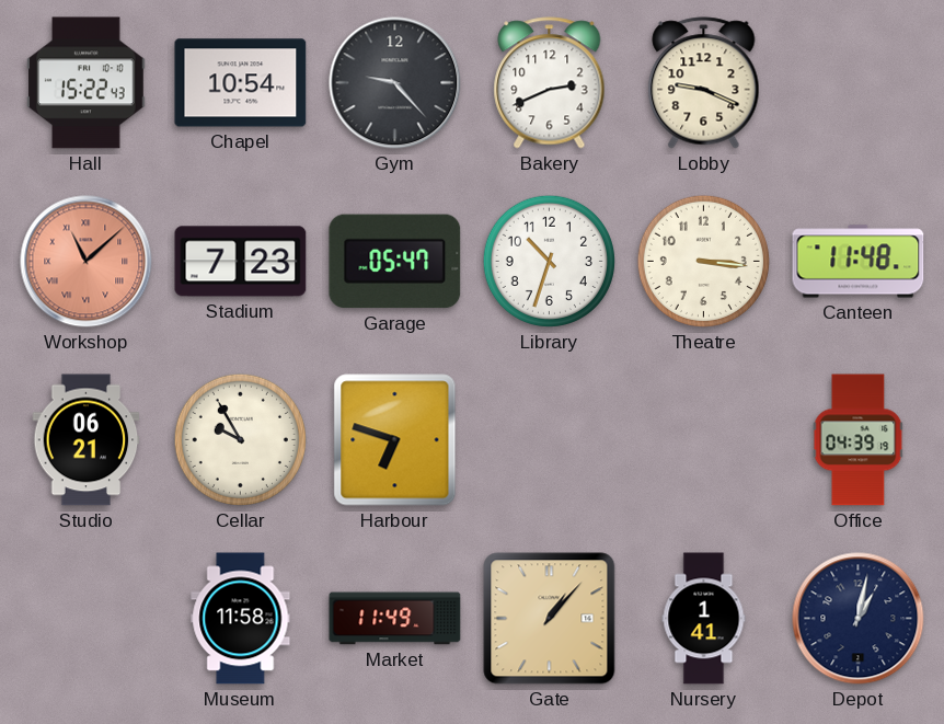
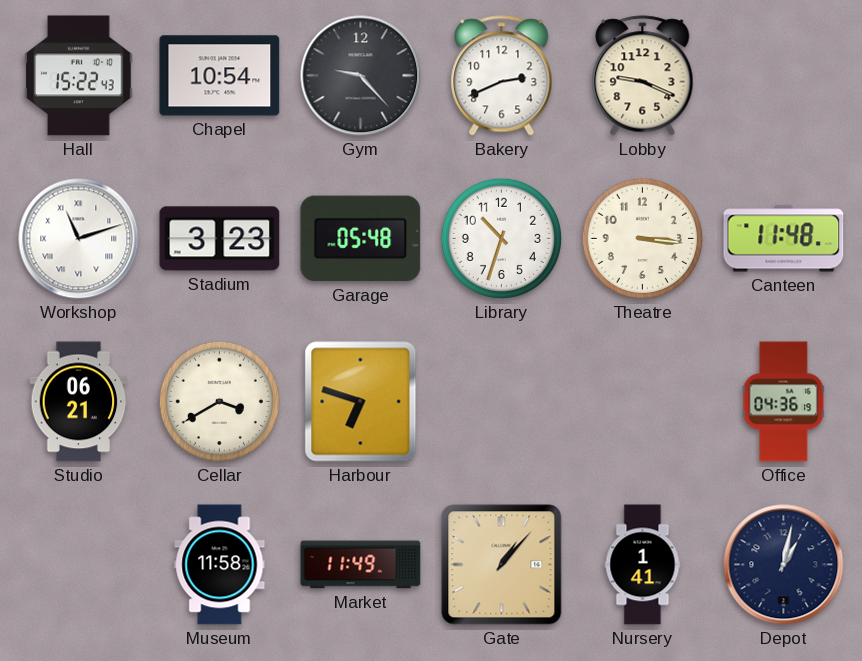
Workshop: 11:08 -> 11:12
Workshop dial: salmon -> white
Stadium: 7:23 -> 3:23
Garage: 05:47 -> 05:48
Cellar: 9:55 -> 3:40
Office: 04:39 -> 04:36
